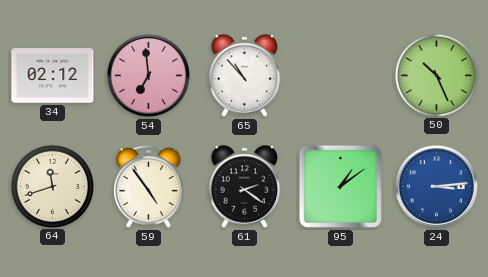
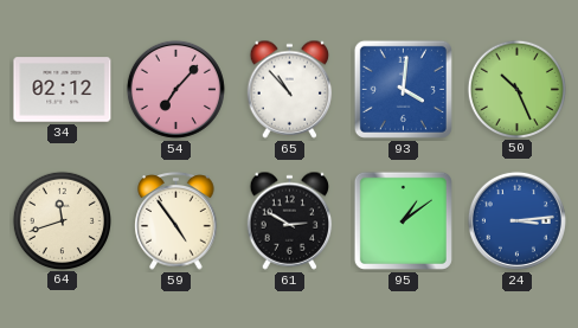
54: 6:59 -> 7:07
93: none -> 4:01
61: 2:21 -> 2:50
